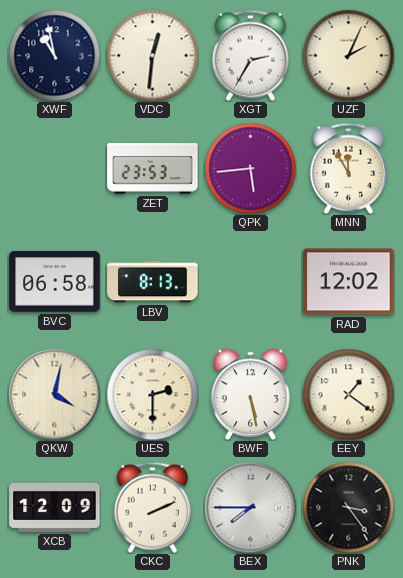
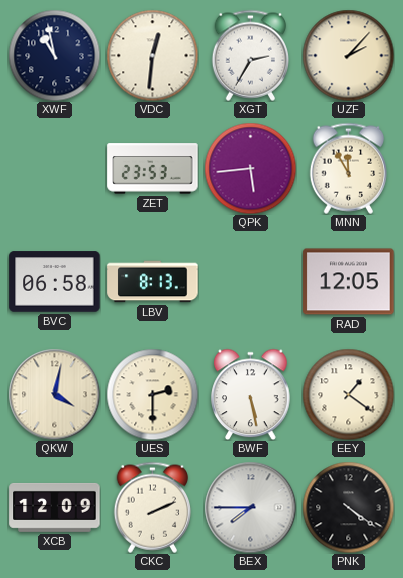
UZF: 2:04 -> 2:07
RAD: 12:02 -> 12:05
PNK: 3:24 -> 4:21
